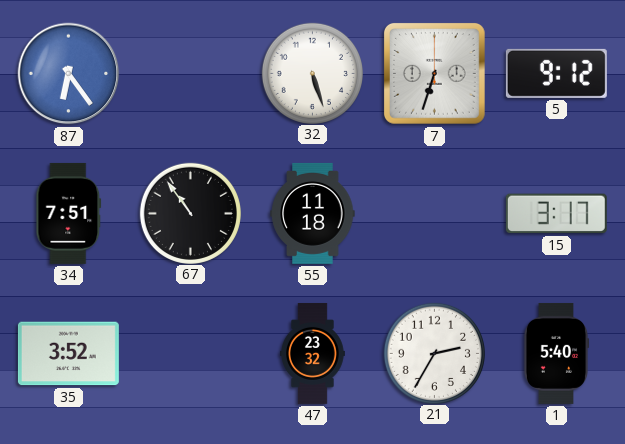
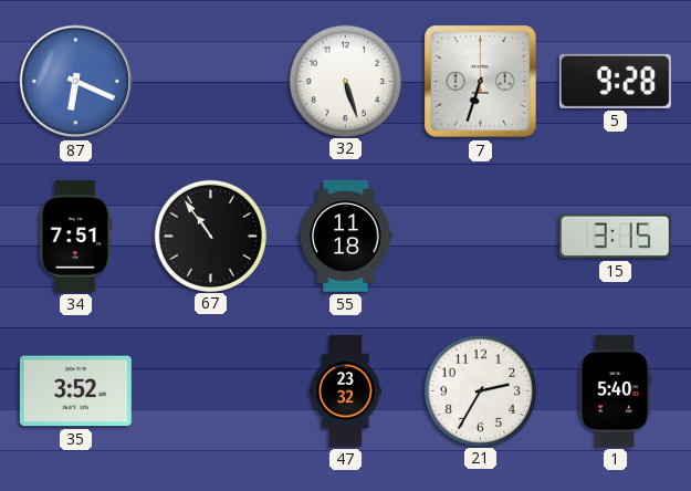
87: 6:24 -> 6:19
5: 9:12 -> 9:28
15: 3:17 -> 3:15
